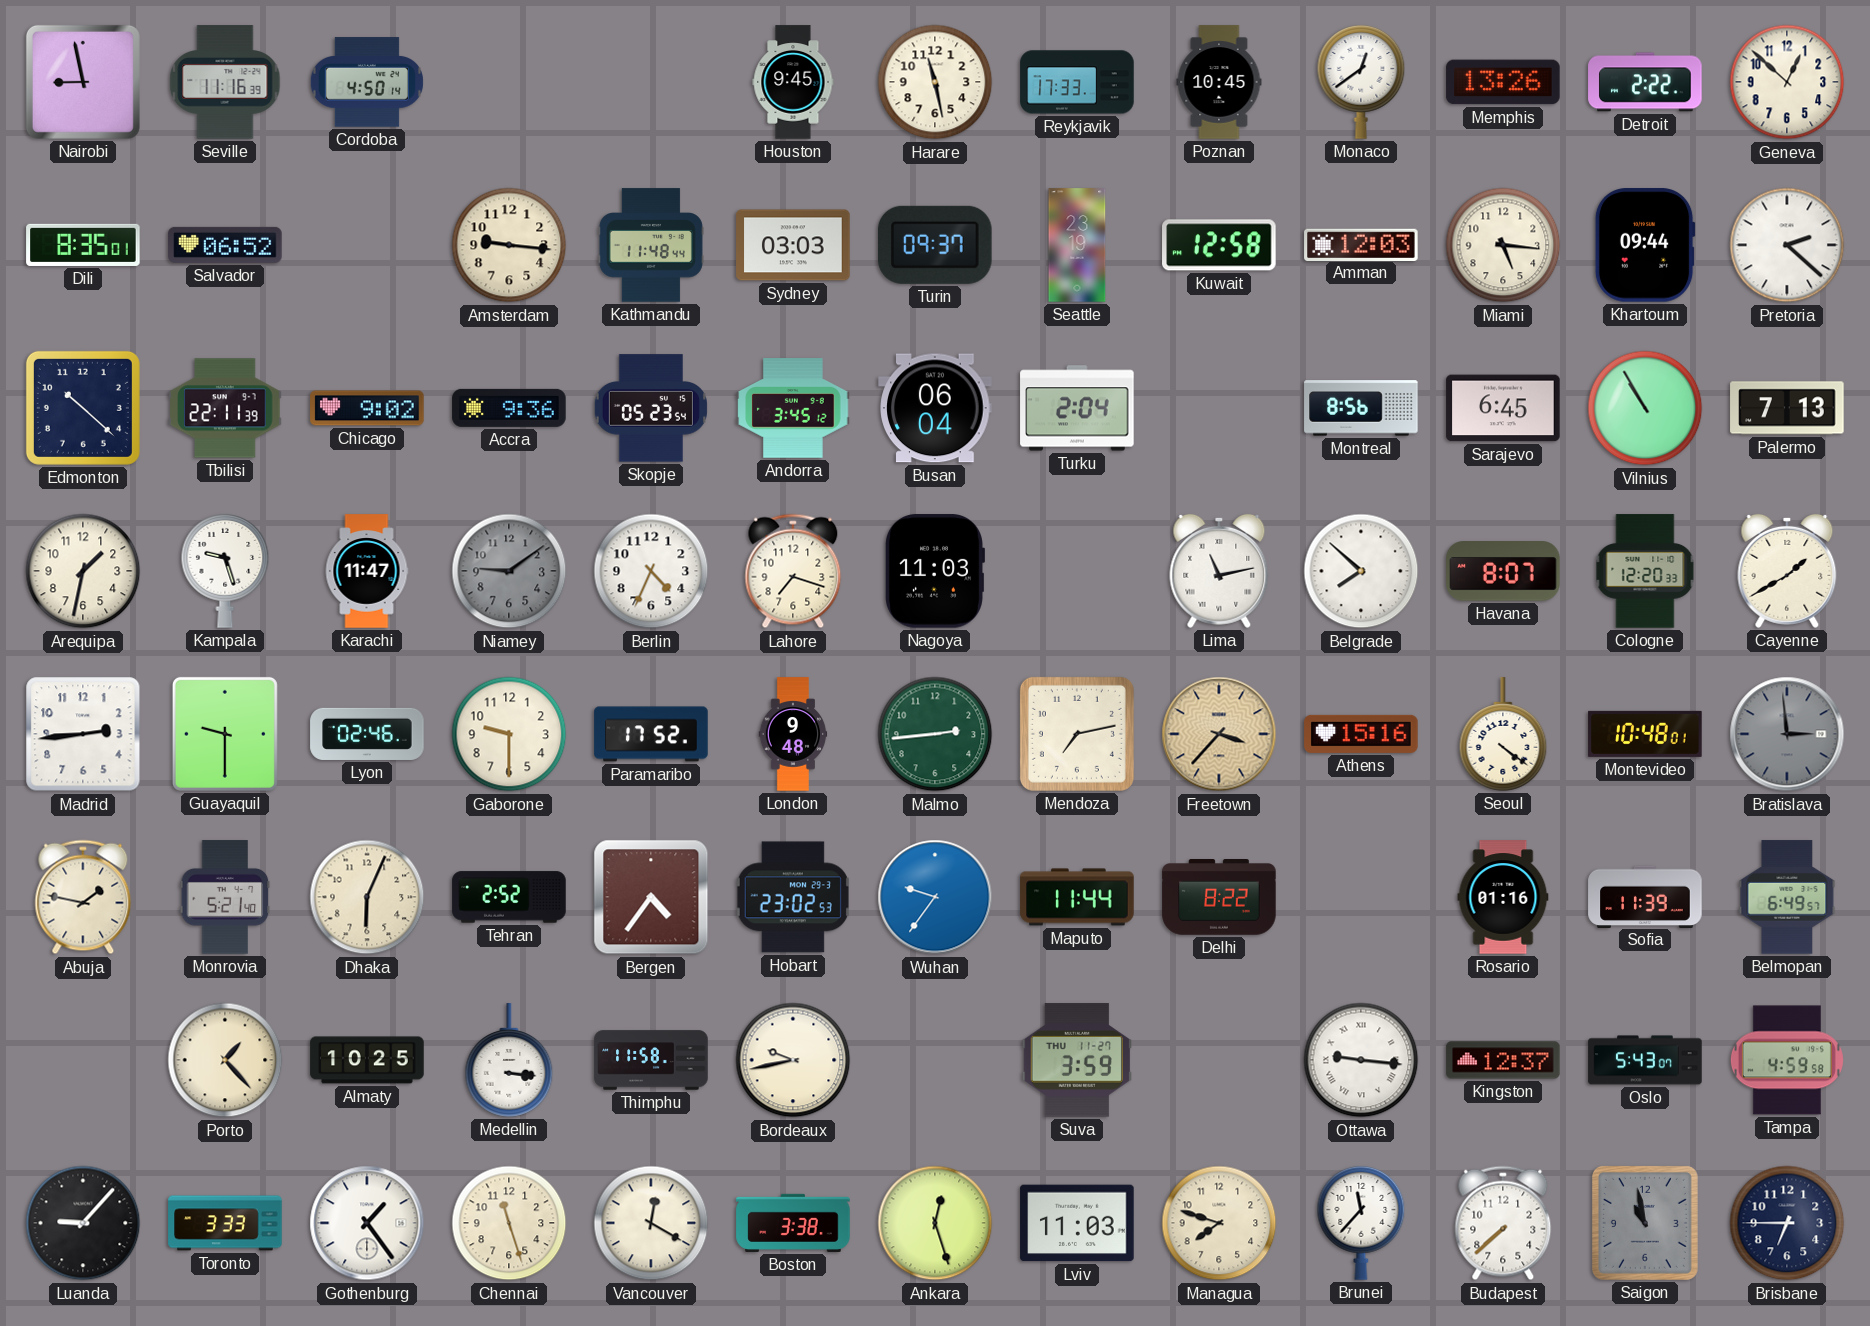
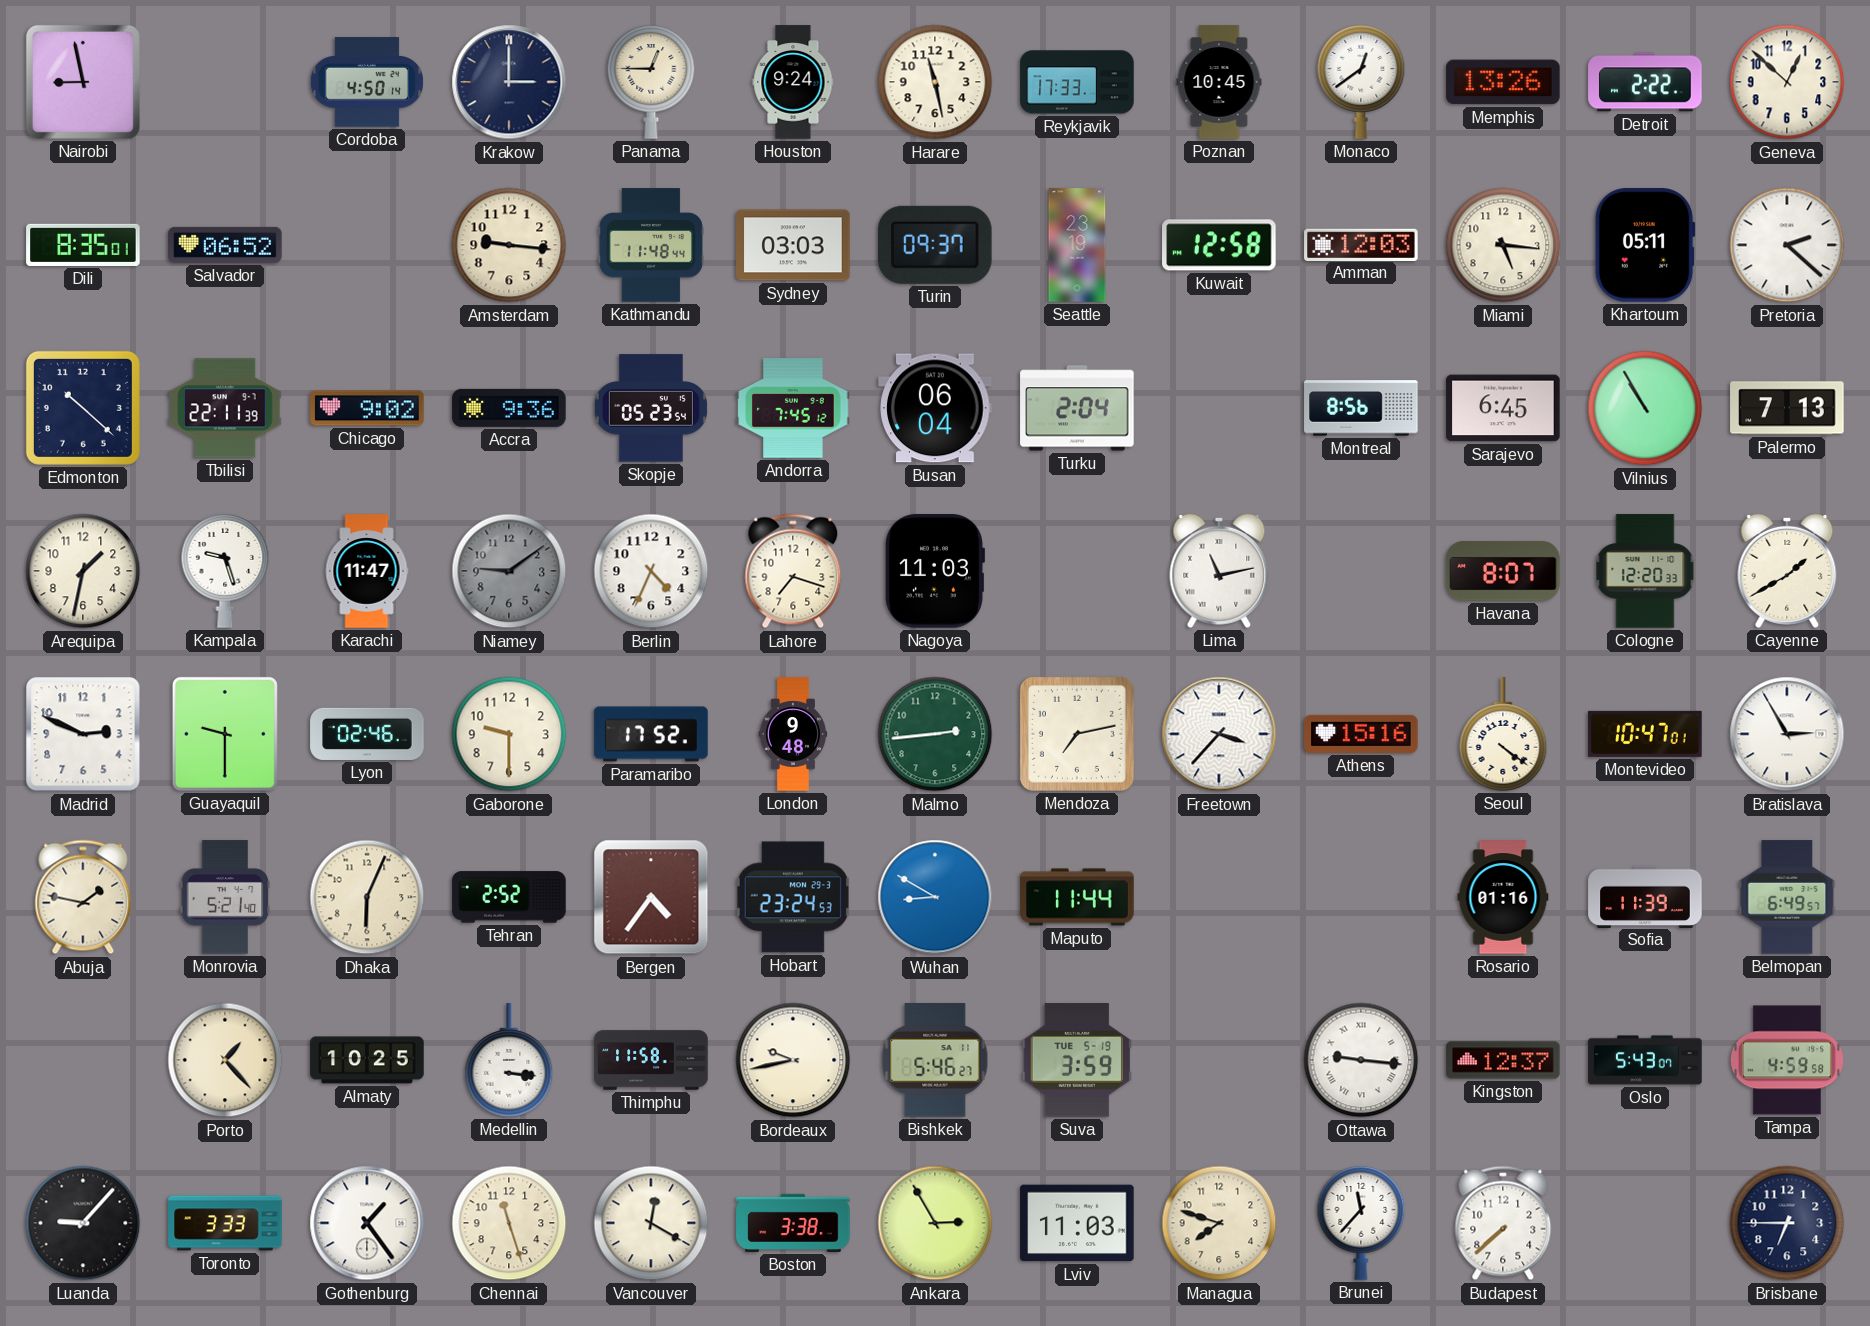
Seville: 11:16 -> none
Krakow: none -> 3:00
Panama: none -> 12:45
Houston: 9:45 -> 9:24
Khartoum: 09:44 -> 05:11
Andorra: 3:45 -> 7:45
Belgrade: 7:52 -> none
Madrid: 2:44 -> 2:49
Freetown dial: champagne -> white
Montevideo: 10:48 -> 10:47
Bratislava: 2:59 -> 2:55
Bratislava dial: grey -> white
Hobart: 23:02 -> 23:24
Wuhan: 9:36 -> 8:50
Delhi: 8:22 -> none
Bishkek: none -> 5:46
Suva date: THU 11-27 -> TUE 5-19
Ankara: 12:27 -> 2:55
Saigon: 10:58 -> none
